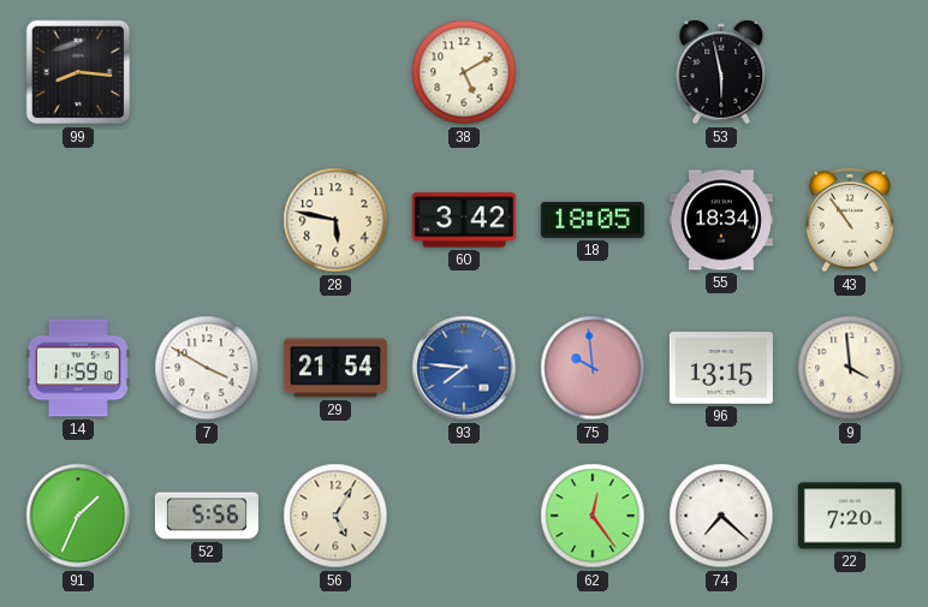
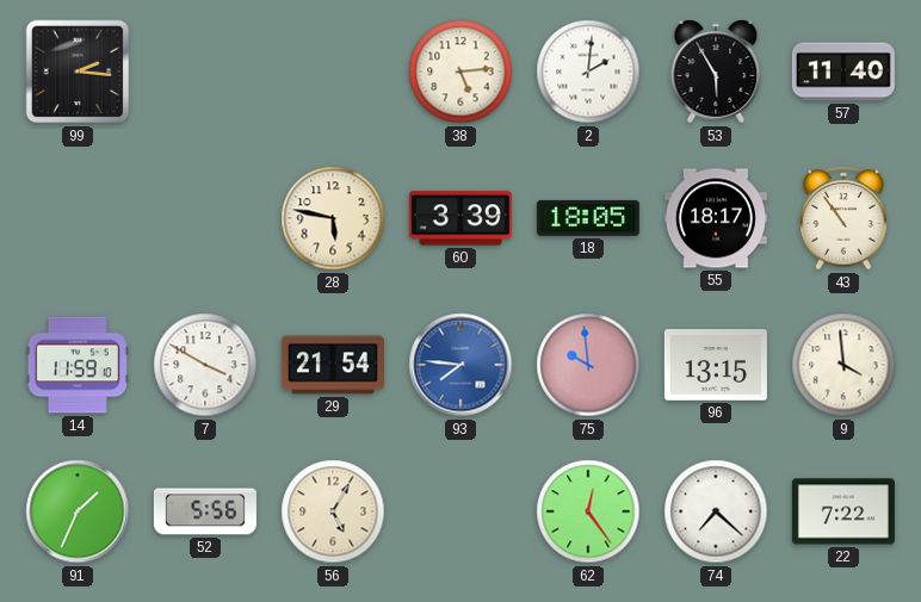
99: 8:16 -> 2:16
38: 5:10 -> 5:14
2: none -> 2:01
53: 5:58 -> 5:55
57: none -> 11:40
60: 3:42 -> 3:39
55: 18:34 -> 18:17
22: 7:20 -> 7:22
